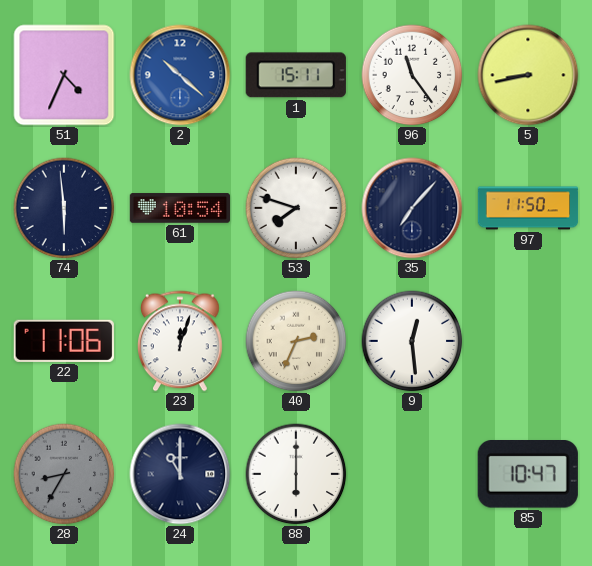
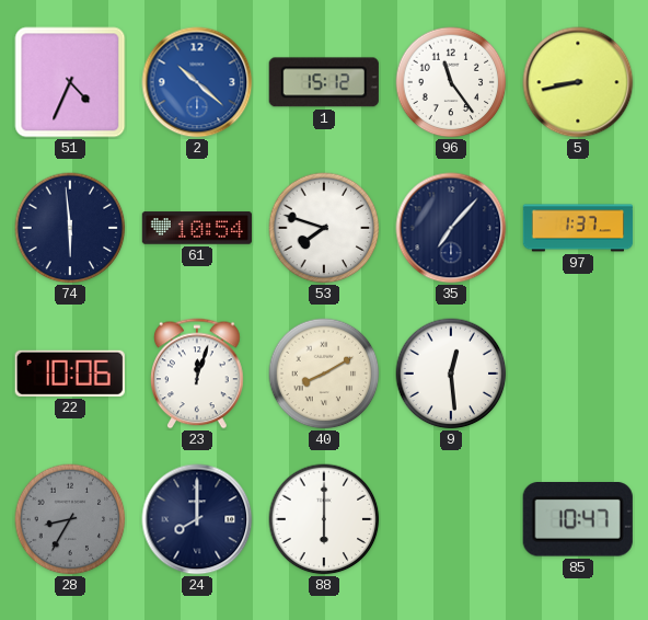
1: 15:11 -> 15:12
97: 11:50 -> 1:37
22: 11:06 -> 10:06
40: 2:34 -> 8:10
24: 11:00 -> 8:00
